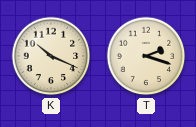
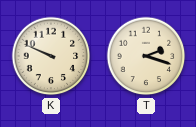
K: 10:19 -> 9:49
